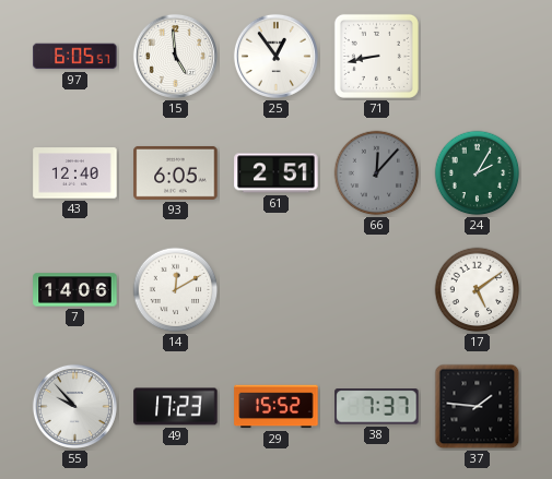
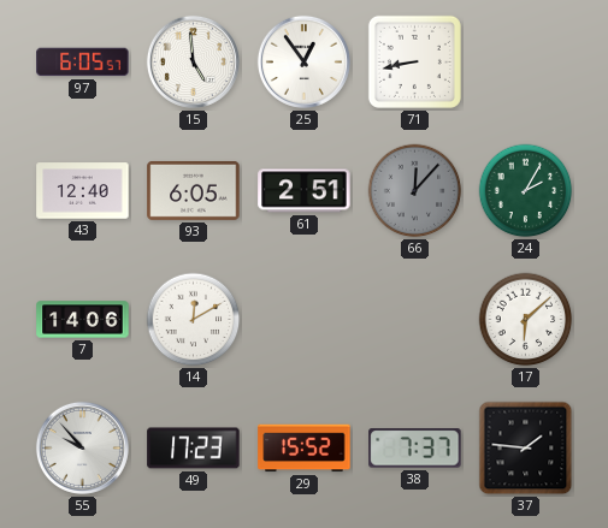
17: 5:09 -> 6:08
